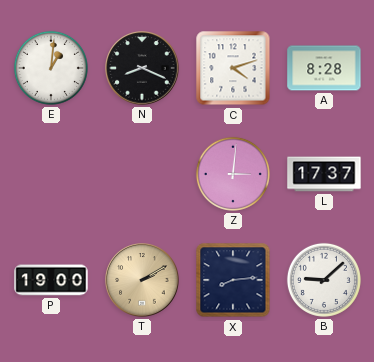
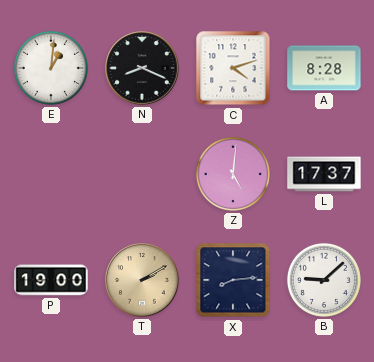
Z: 3:01 -> 5:01
